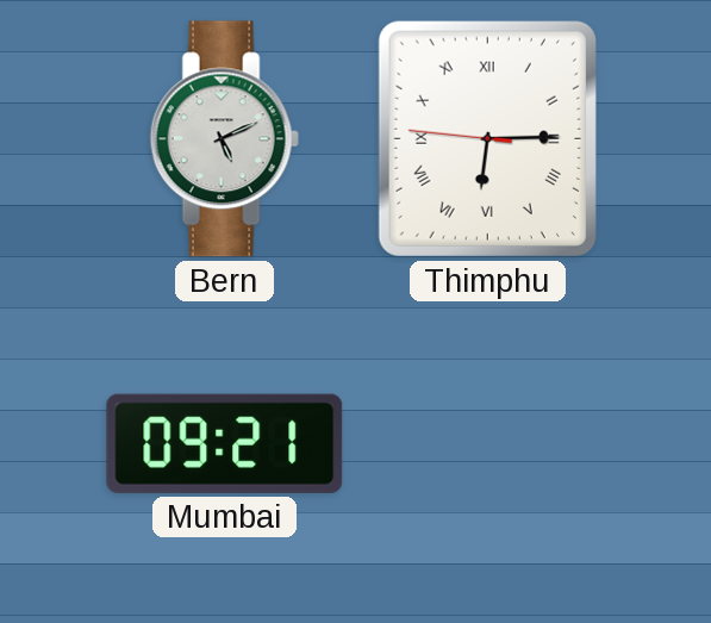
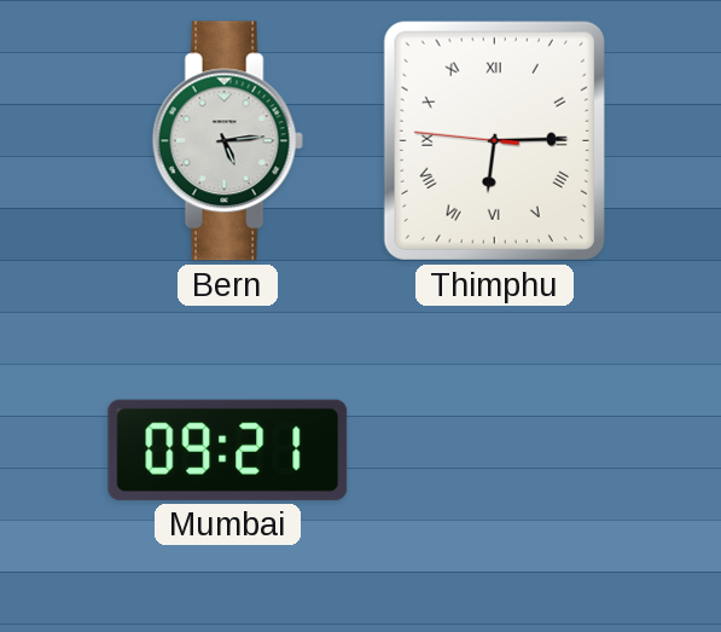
Bern: 5:11 -> 5:14
